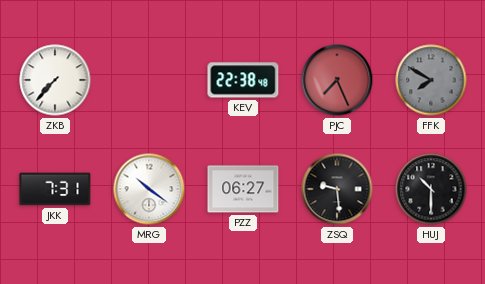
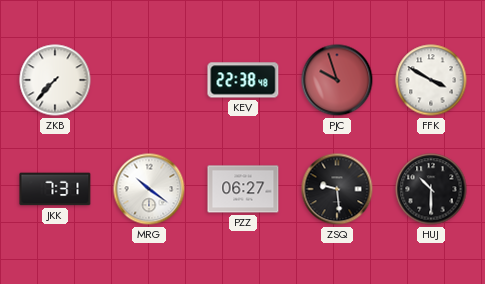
PJC: 7:26 -> 9:57
FFK: 7:50 -> 3:50
FFK dial: grey -> white
